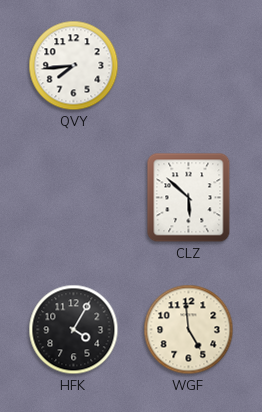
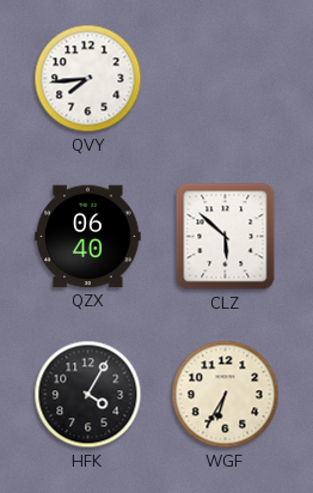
QZX: none -> 06:40
WGF: 4:59 -> 6:35
